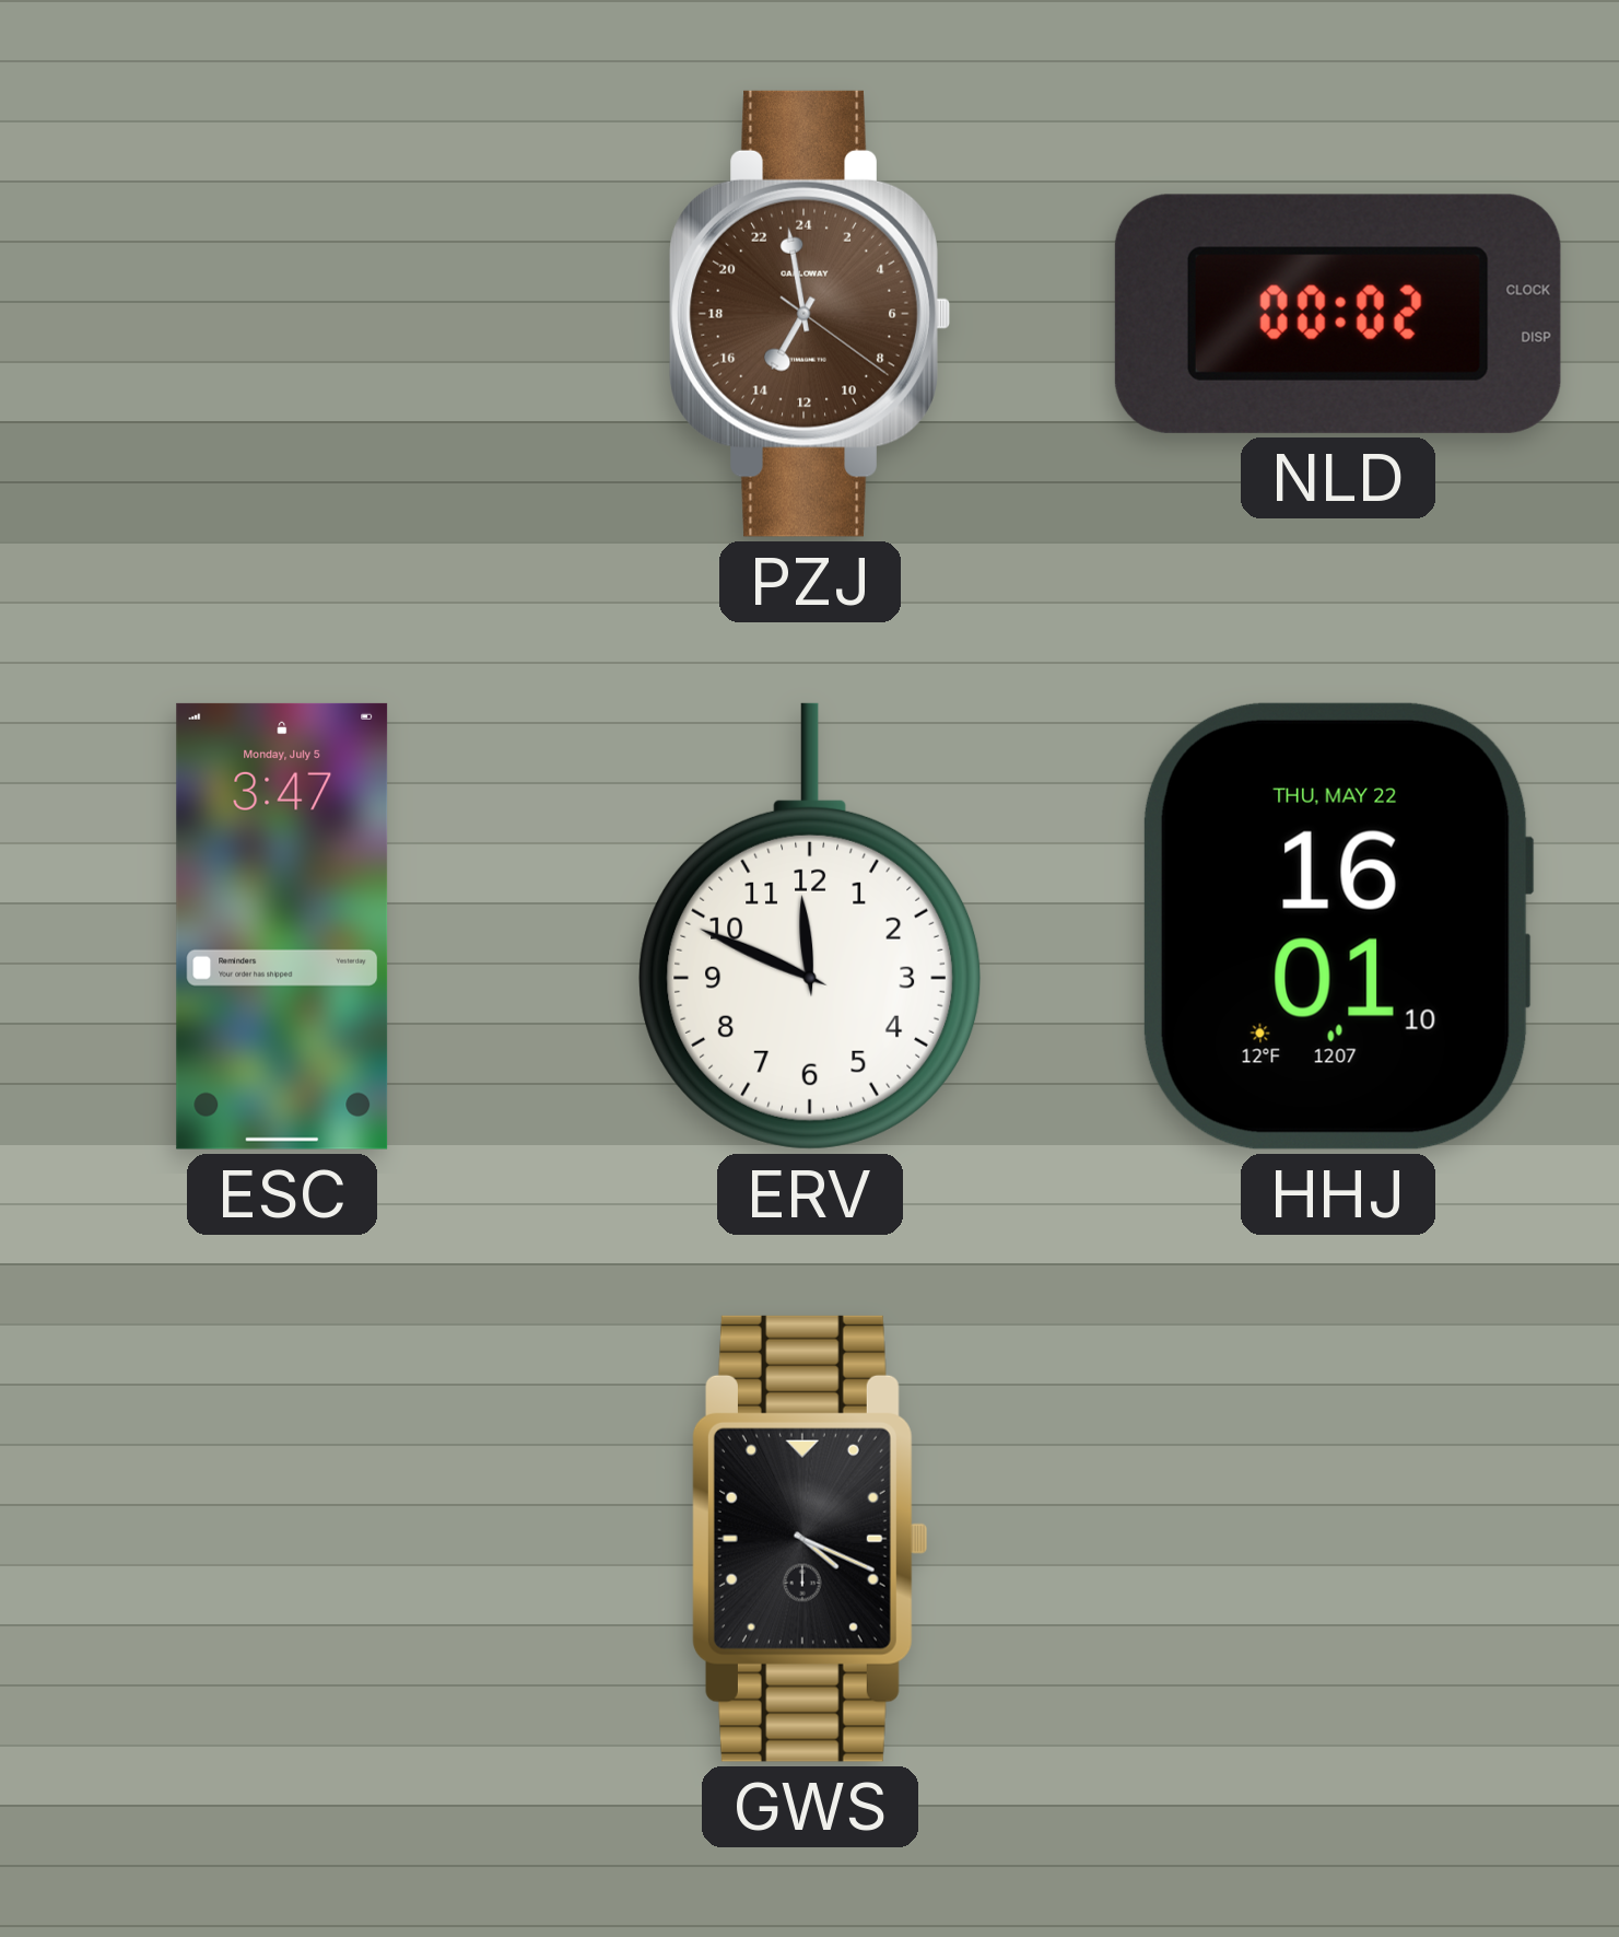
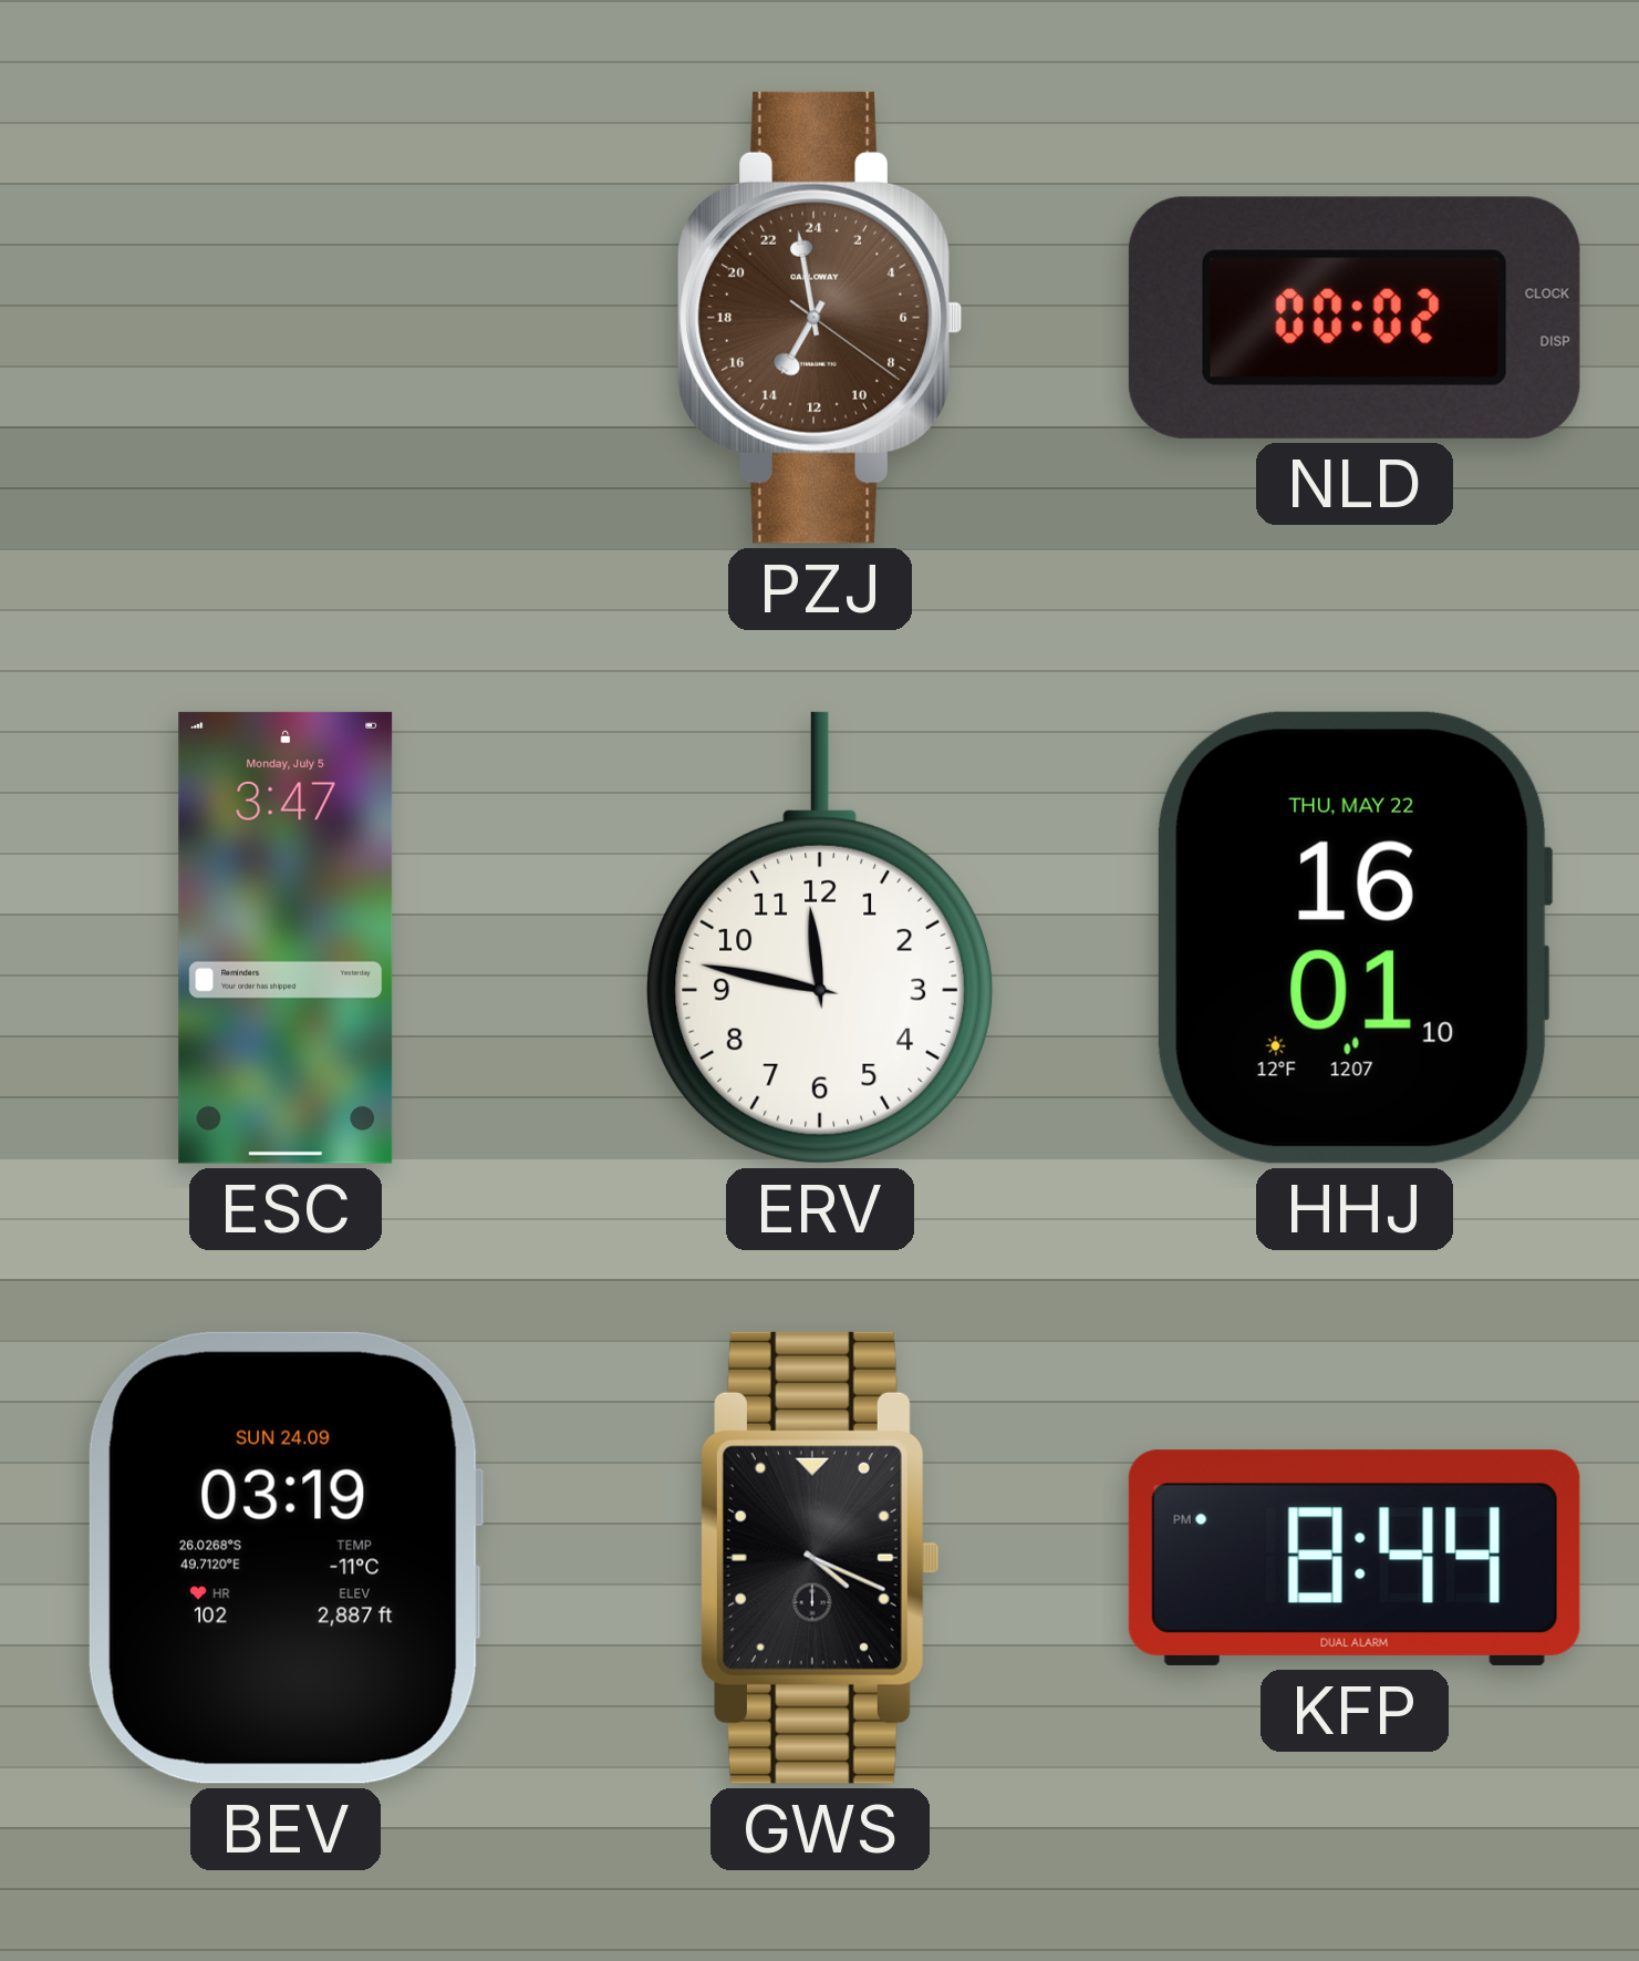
ERV: 11:49 -> 11:47
BEV: none -> 03:19
KFP: none -> 8:44
